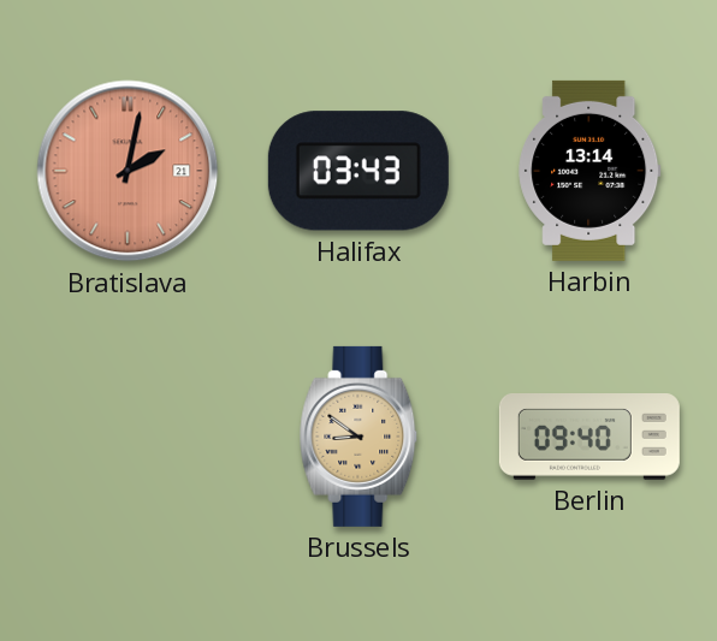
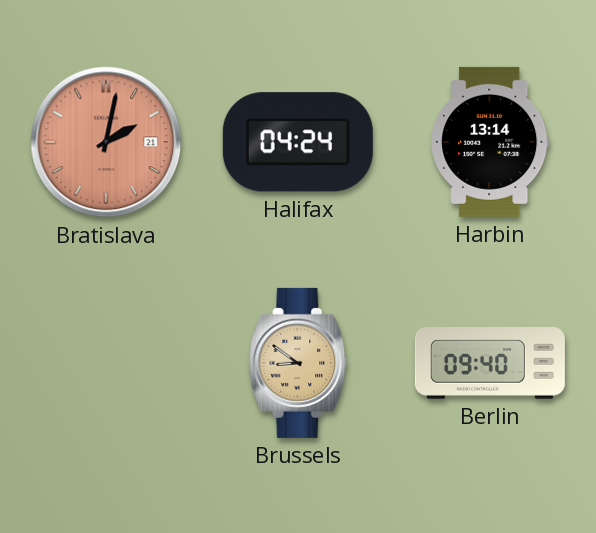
Halifax: 03:43 -> 04:24
